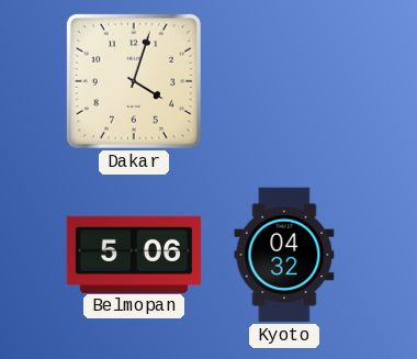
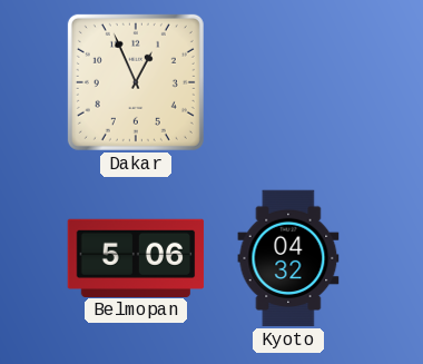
Dakar: 4:03 -> 12:56
